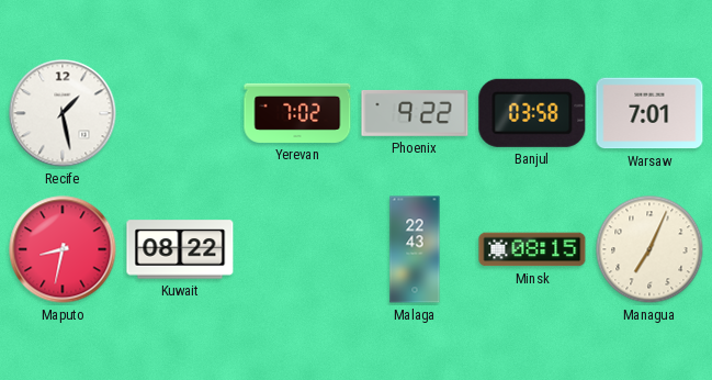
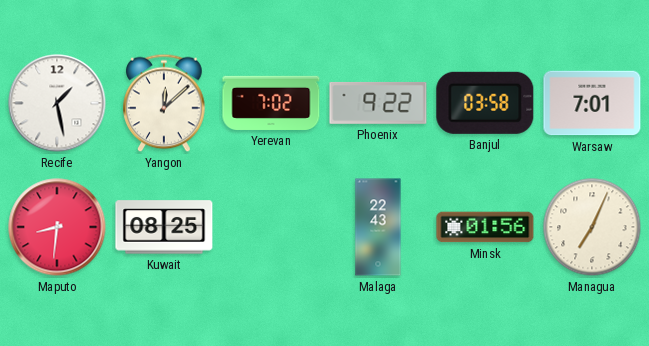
Yangon: none -> 12:08
Maputo: 8:32 -> 8:31
Kuwait: 08:22 -> 08:25
Minsk: 08:15 -> 01:56
